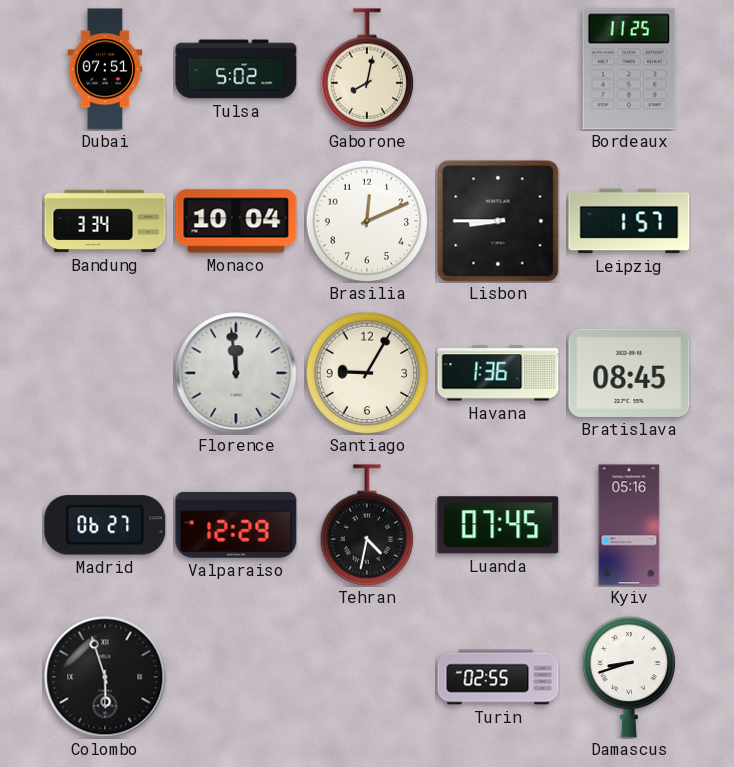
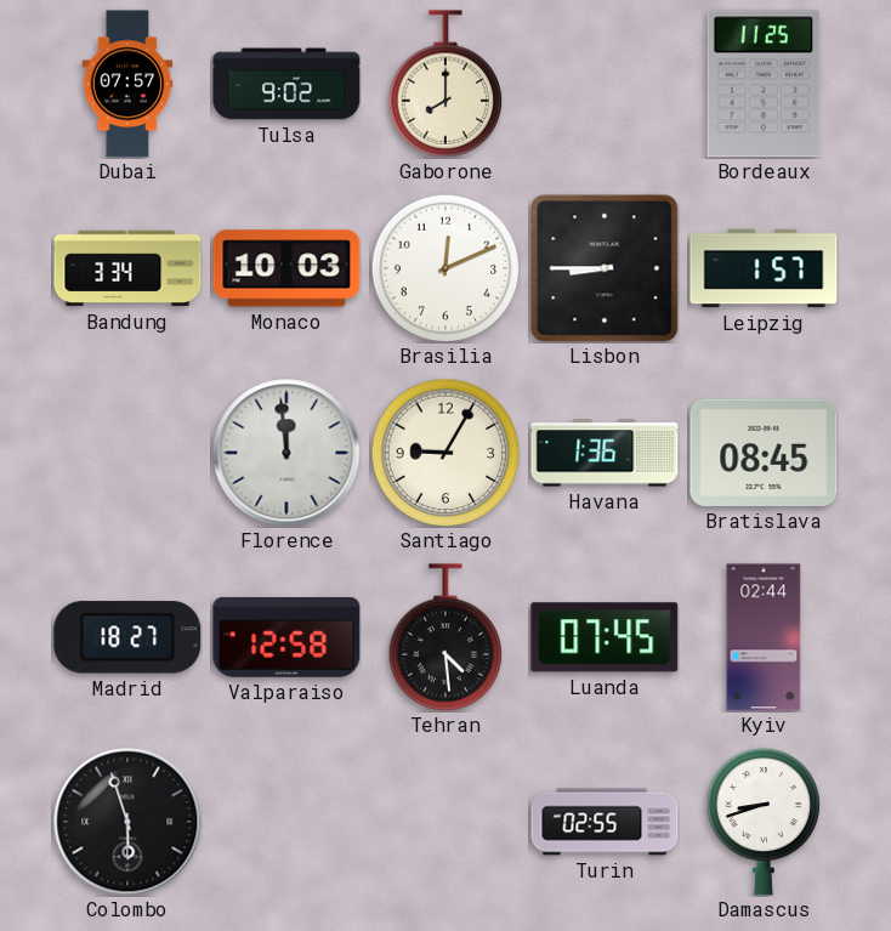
Dubai: 07:51 -> 07:57
Tulsa: 5:02 -> 9:02
Gaborone: 8:02 -> 8:00
Monaco: 10:04 -> 10:03
Madrid: 06:27 -> 18:27
Valparaiso: 12:29 -> 12:58
Tehran: 4:32 -> 4:29
Kyiv: 05:16 -> 02:44
